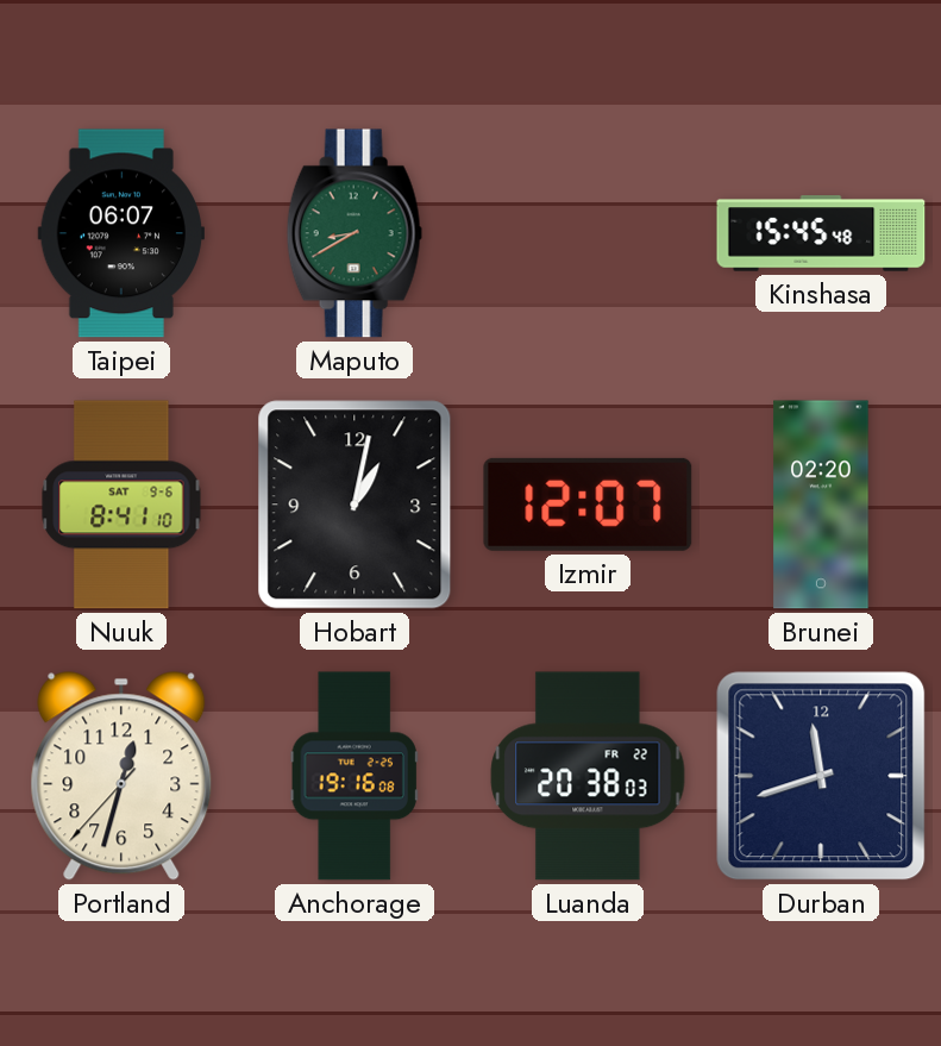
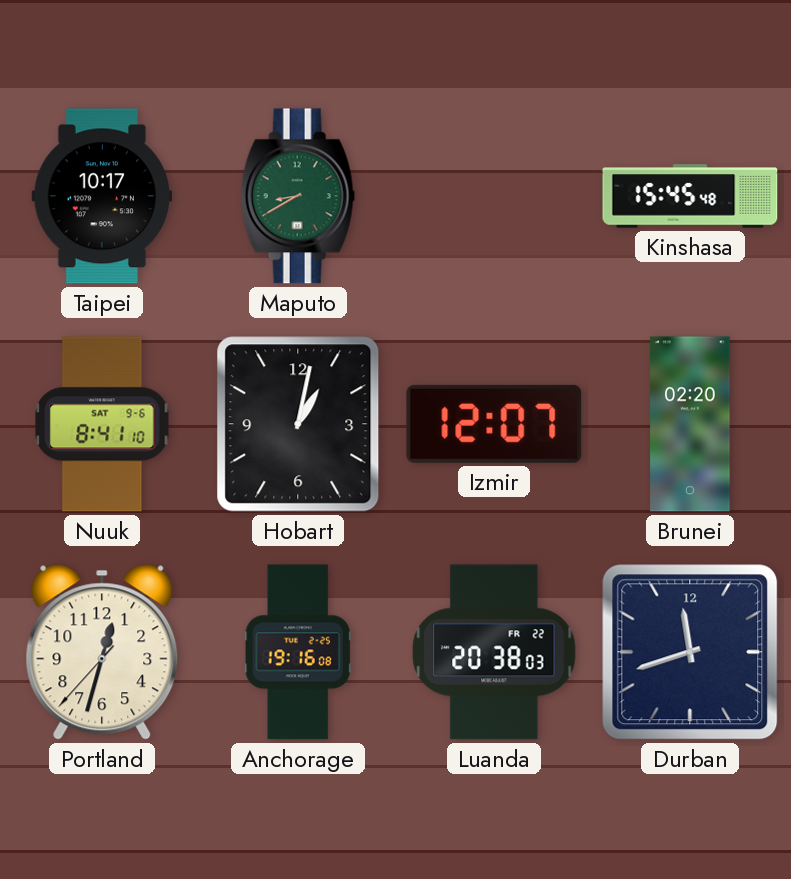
Taipei: 06:07 -> 10:17
